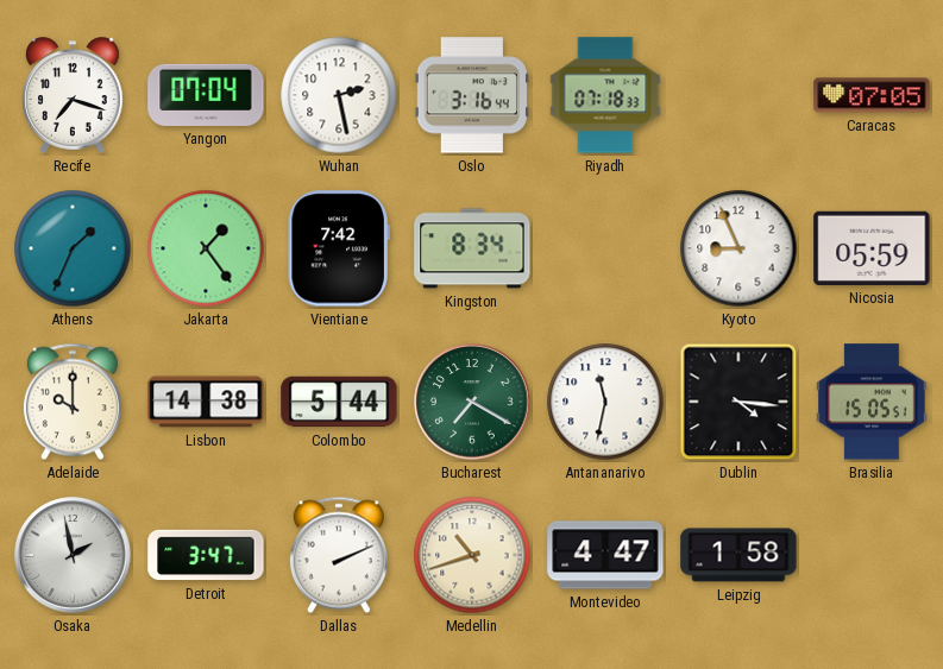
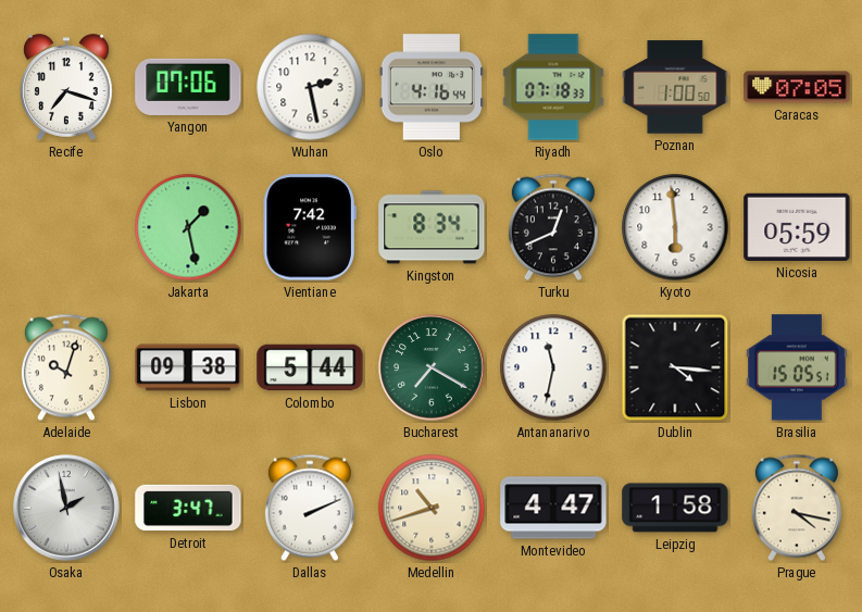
Yangon: 07:04 -> 07:06
Oslo: 3:16 -> 4:16
Poznan: none -> 1:00
Athens: 1:34 -> none
Jakarta: 1:24 -> 1:28
Turku: none -> 12:41
Kyoto: 8:56 -> 5:59
Adelaide: 10:00 -> 10:03
Lisbon: 14:38 -> 09:38
Prague: none -> 4:17
